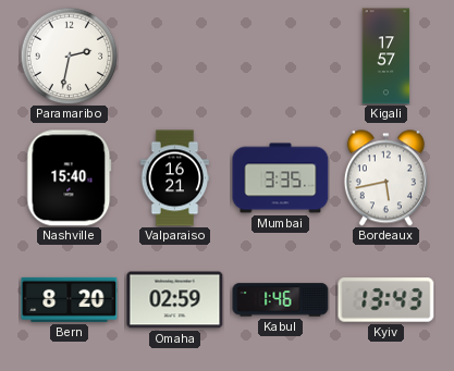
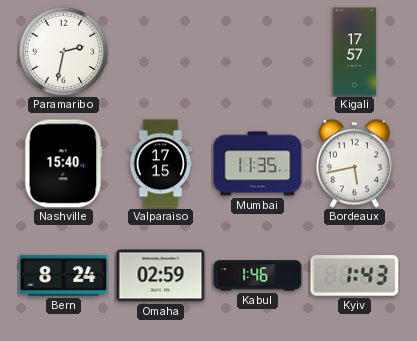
Valparaiso: 16:21 -> 17:15
Mumbai: 3:35 -> 11:35
Bern: 8:20 -> 8:24
Kyiv: 13:43 -> 1:43
